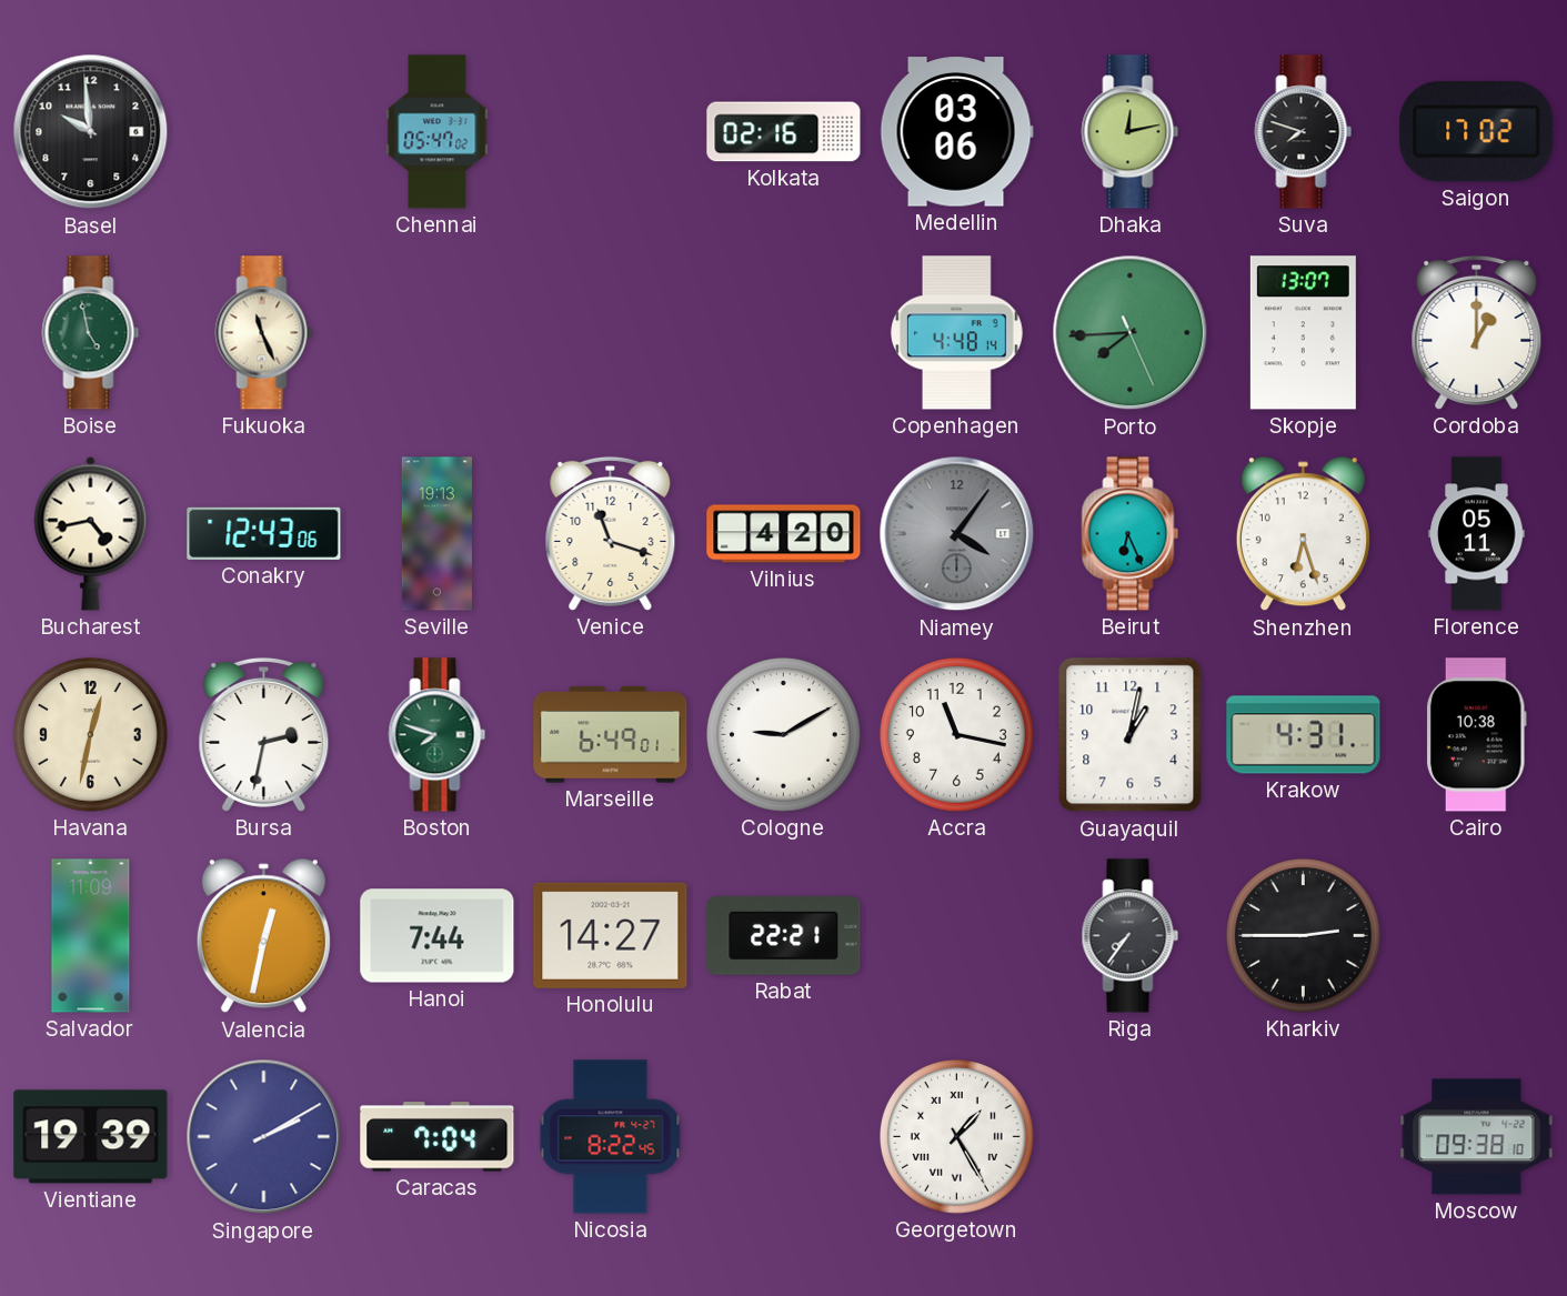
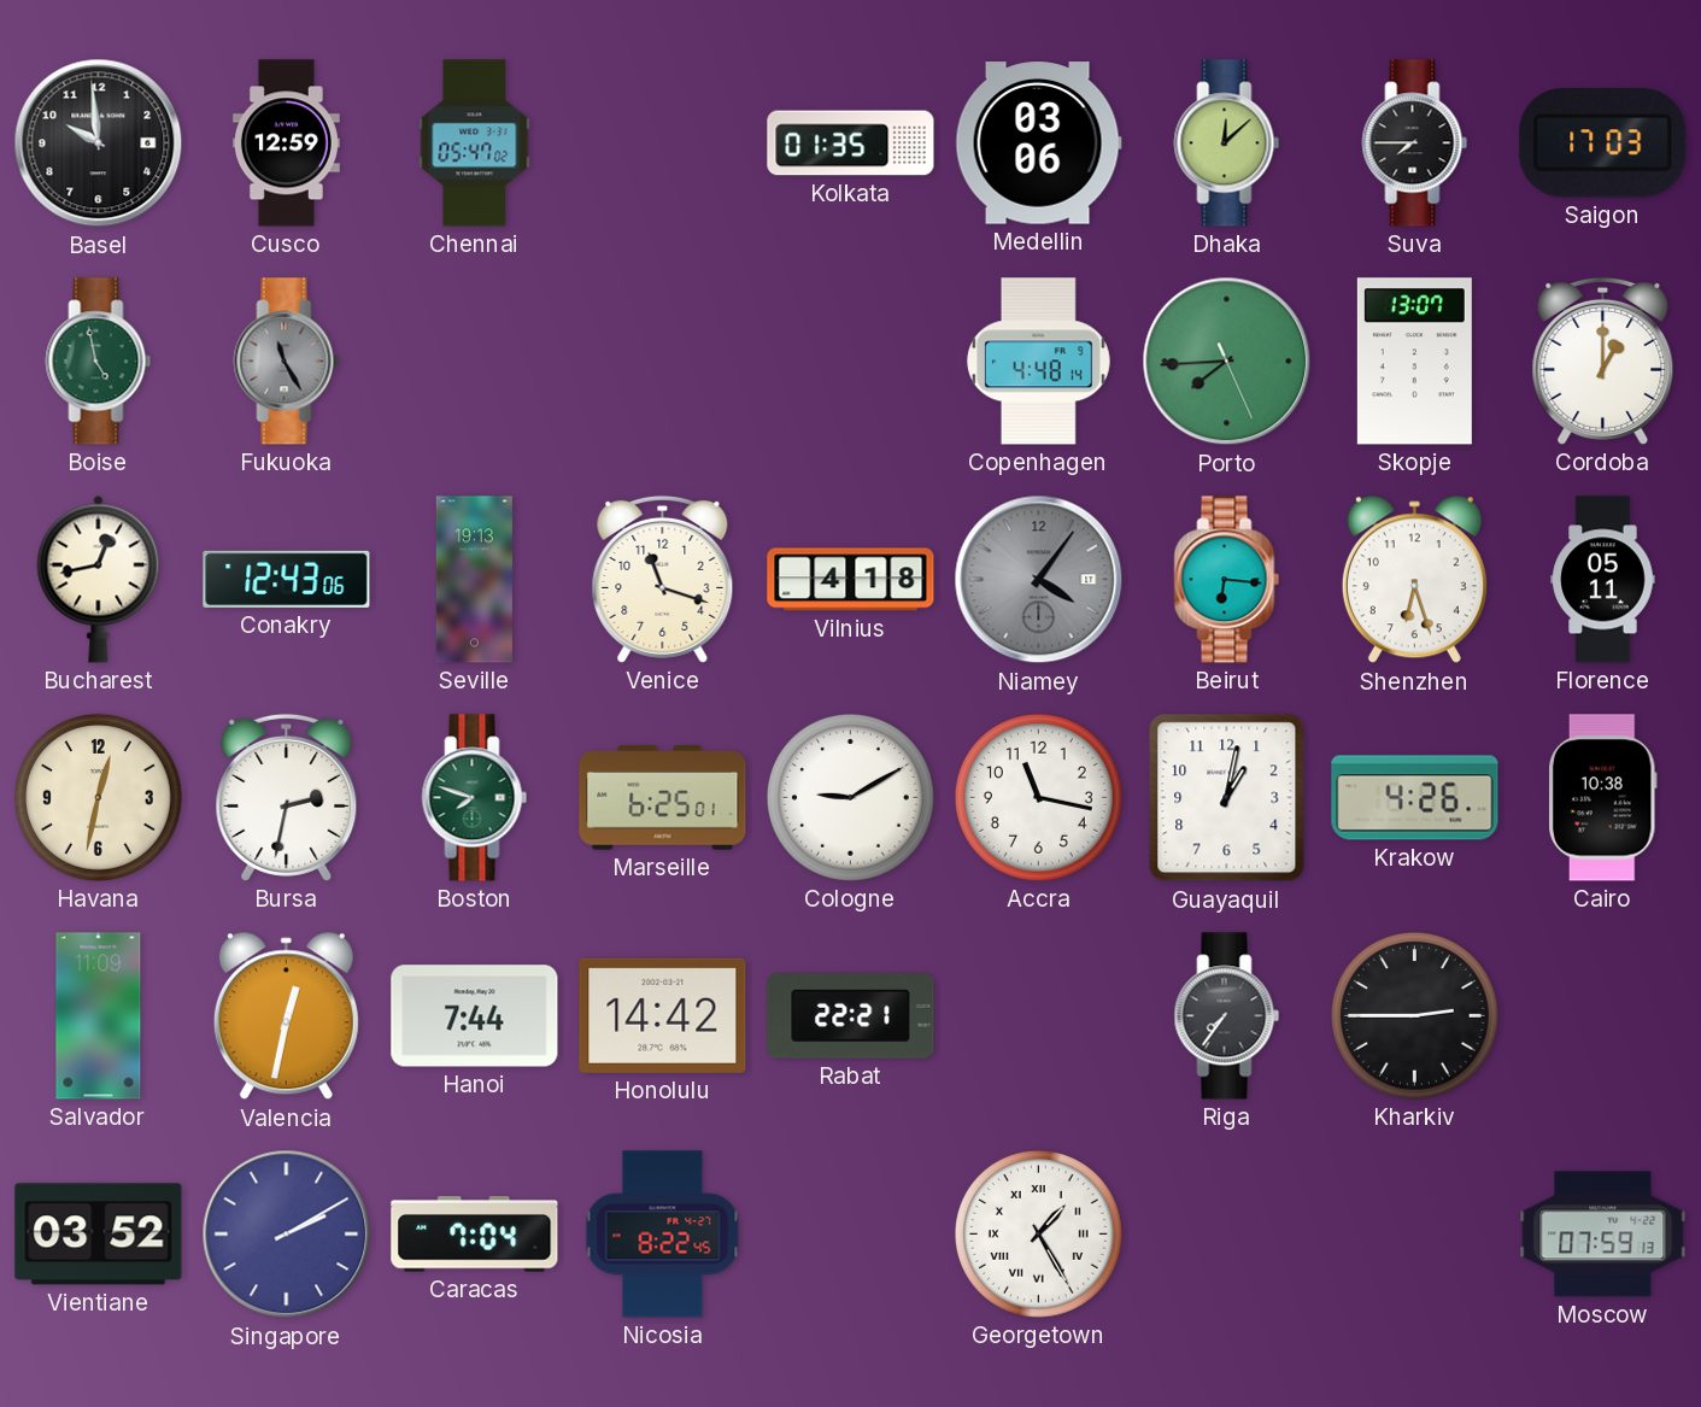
Cusco: none -> 12:59
Kolkata: 02:16 -> 01:35
Dhaka: 12:13 -> 12:08
Suva: 7:48 -> 7:45
Saigon: 17:02 -> 17:03
Fukuoka: 11:26 -> 11:25
Fukuoka dial: cream -> grey
Bucharest: 4:43 -> 12:43
Vilnius: 4:20 -> 4:18
Beirut: 6:26 -> 6:16
Marseille: 6:49 -> 6:25
Krakow: 4:31 -> 4:26
Honolulu: 14:27 -> 14:42
Vientiane: 19:39 -> 03:52
Moscow: 09:38 -> 07:59
